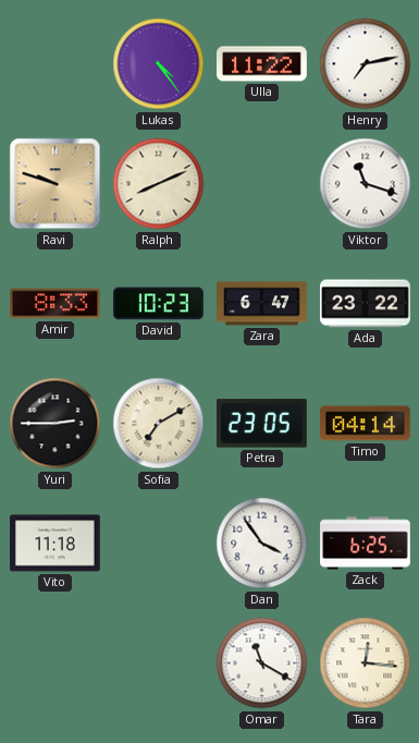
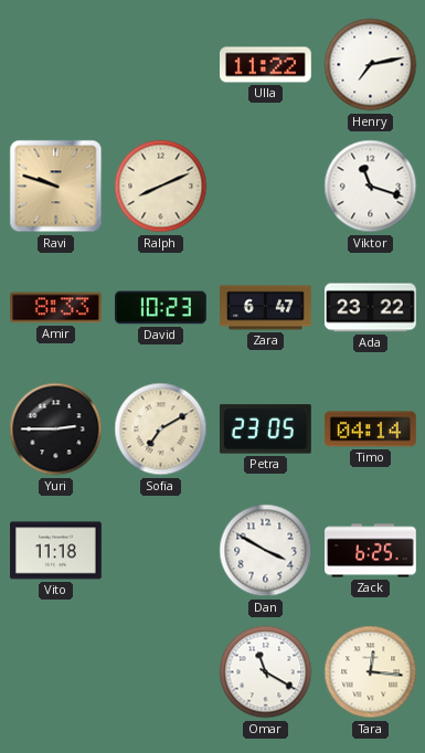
Lukas: 4:24 -> none
Dan: 3:54 -> 3:50
